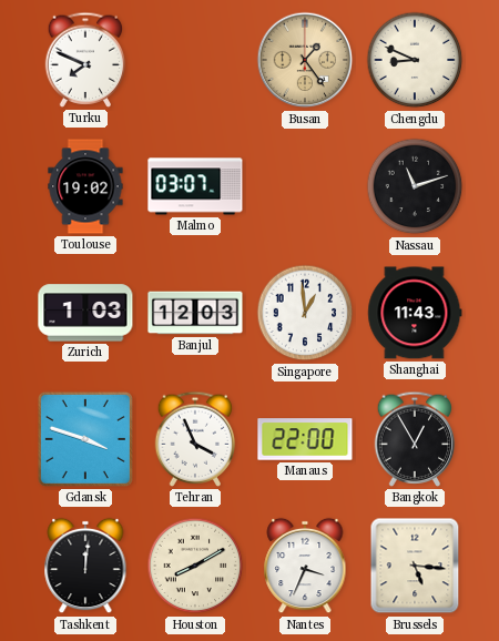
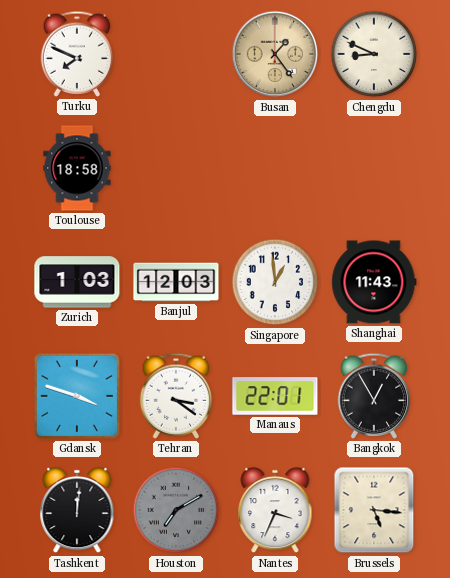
Toulouse: 19:02 -> 18:58
Malmo: 03:07 -> none
Nassau: 11:12 -> none
Tehran: 3:56 -> 3:21
Manaus: 22:00 -> 22:01
Houston: 8:10 -> 7:10
Houston dial: cream -> grey
